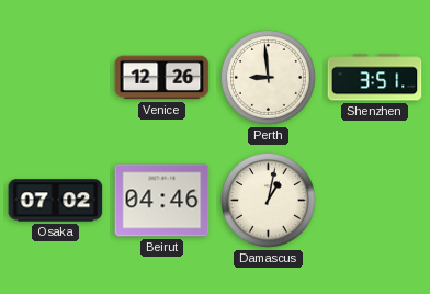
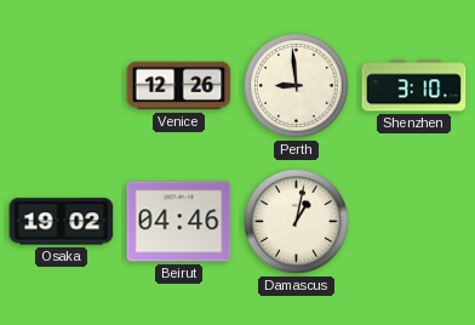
Shenzhen: 3:51 -> 3:10
Osaka: 07:02 -> 19:02
